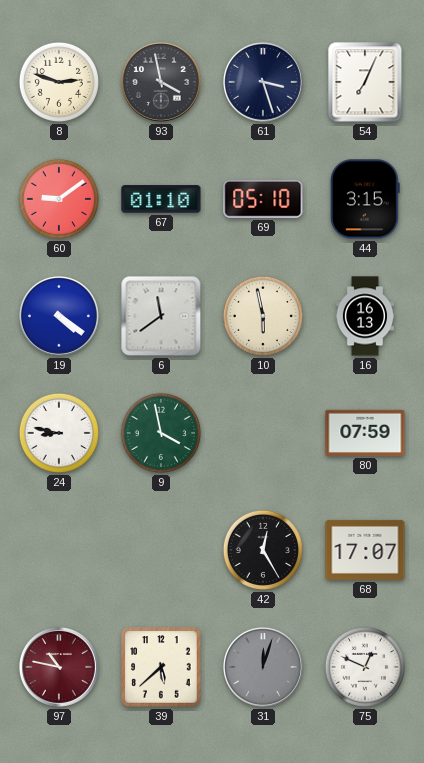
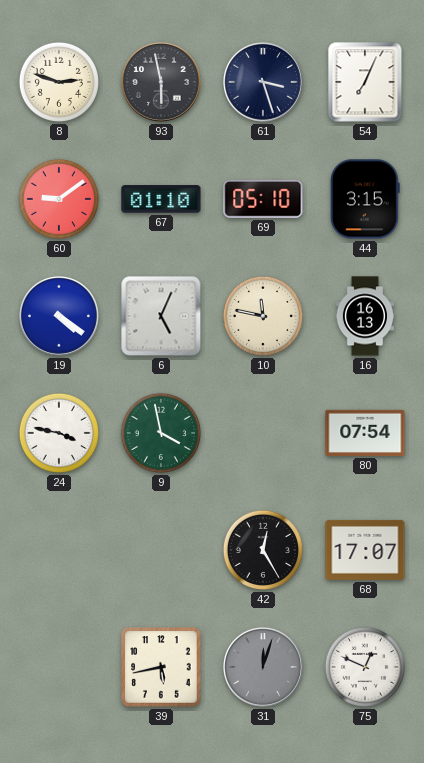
93: 3:58 -> 5:58
6: 11:39 -> 5:04
10: 5:58 -> 11:47
24: 8:47 -> 3:47
80: 07:59 -> 07:54
97: 10:47 -> none
39: 5:38 -> 5:43
